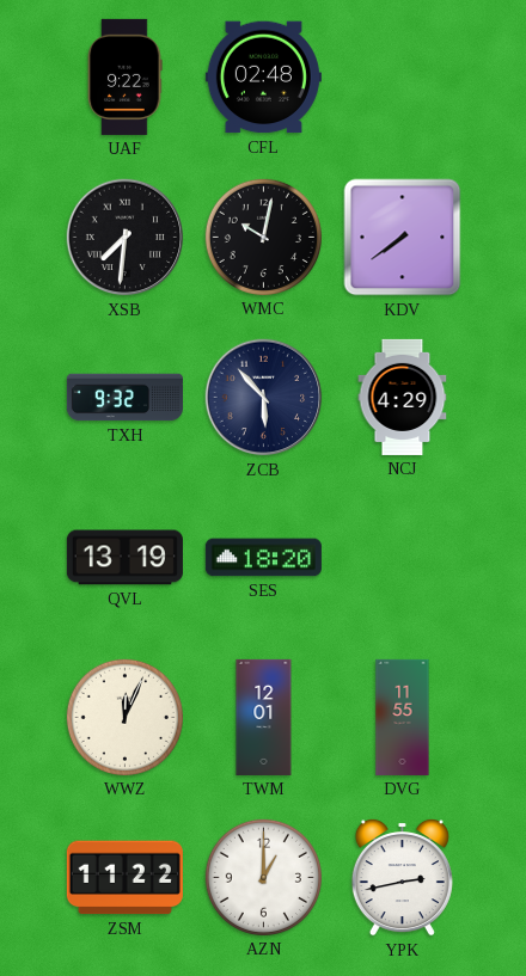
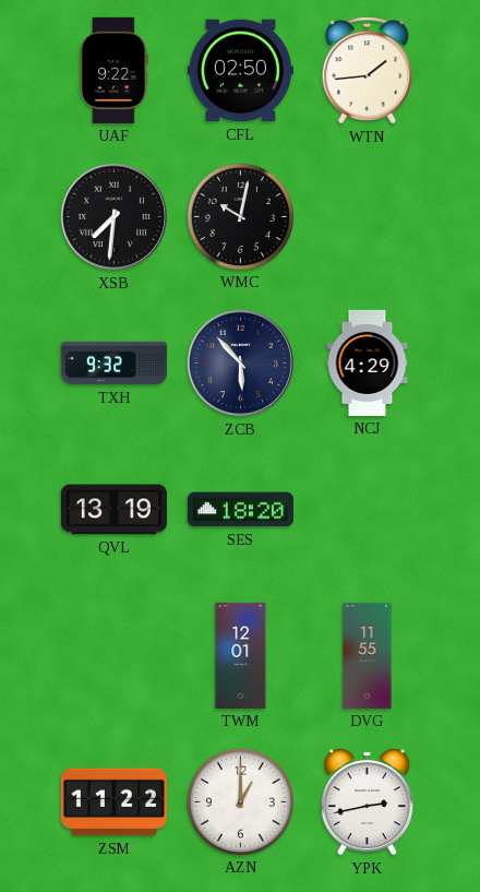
CFL: 02:48 -> 02:50
WTN: none -> 1:44
KDV: 7:39 -> none
WWZ: 12:04 -> none
